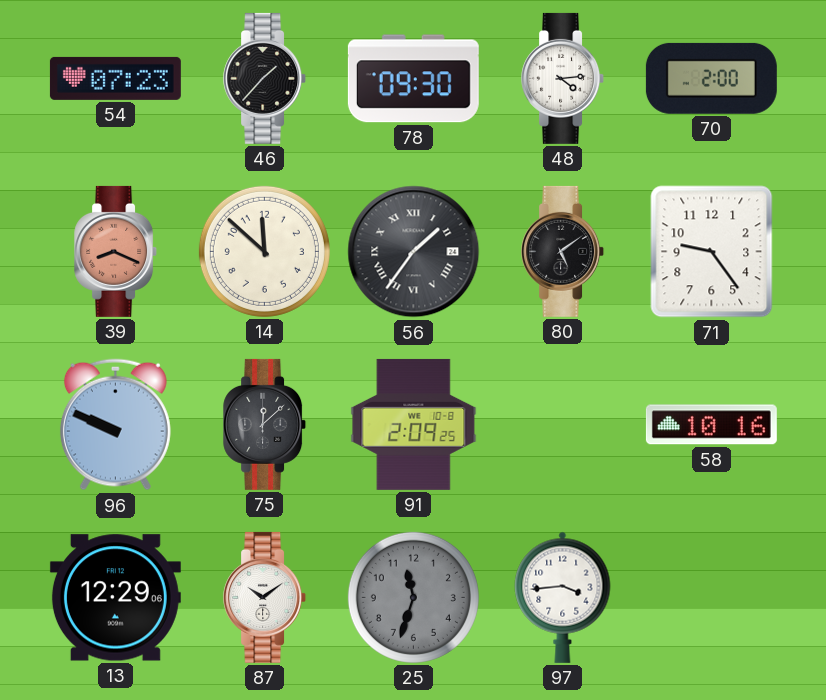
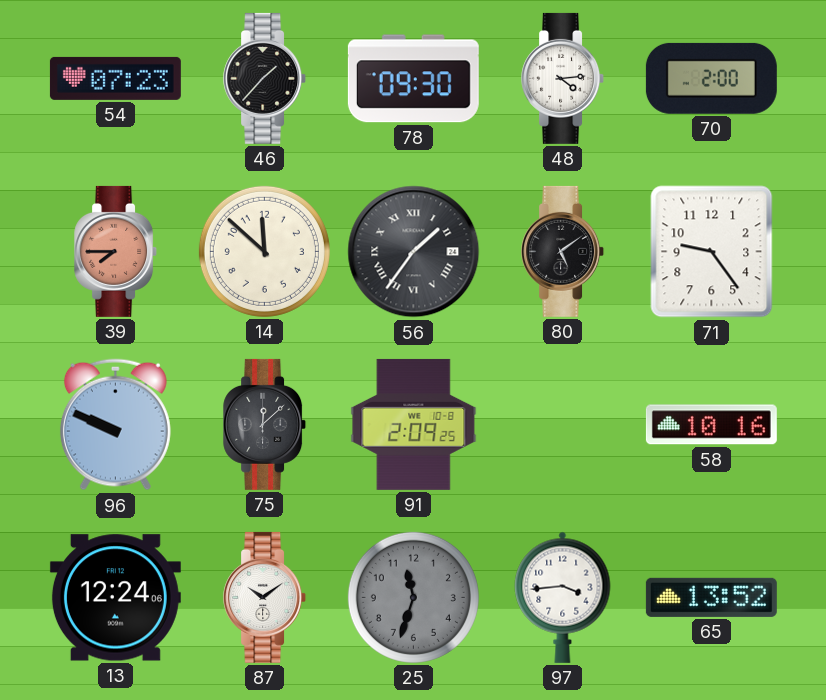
39: 8:19 -> 7:45
13: 12:29 -> 12:24
65: none -> 13:52
